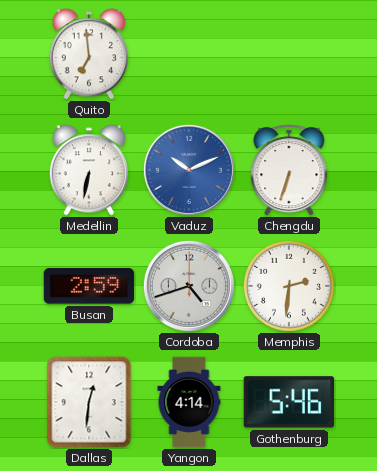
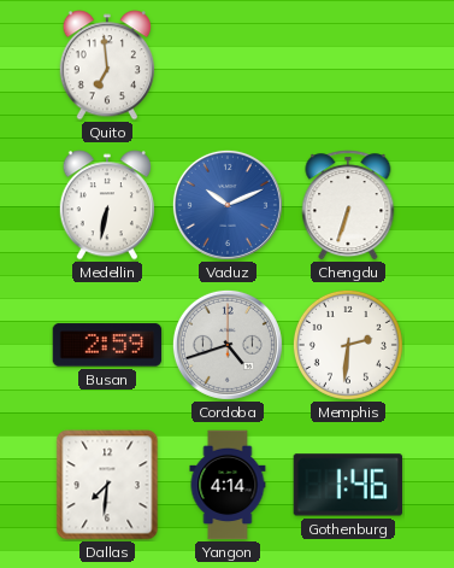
Dallas: 12:31 -> 7:31
Gothenburg: 5:46 -> 1:46
